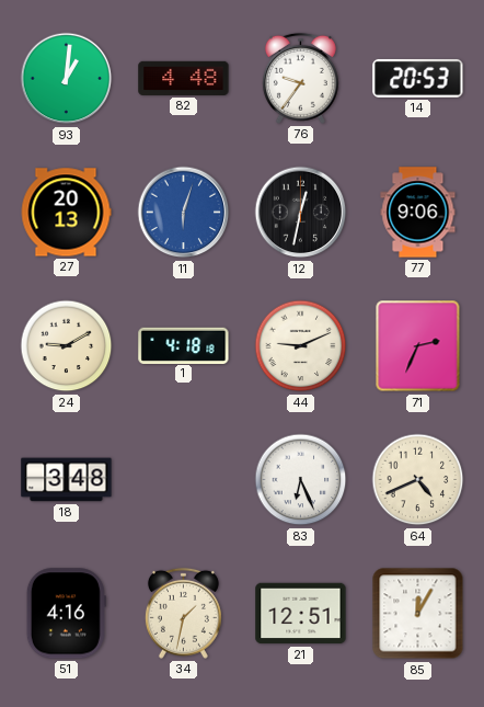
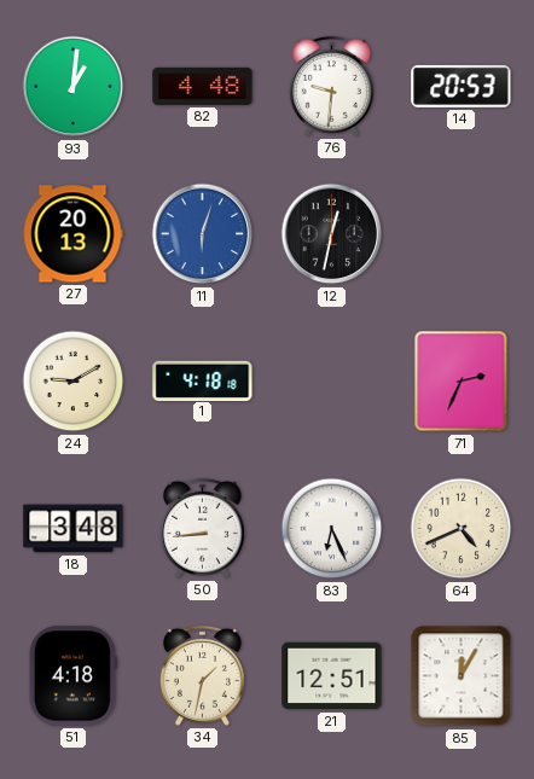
76: 9:36 -> 9:31
77: 9:06 -> none
44: 9:11 -> none
50: none -> 8:44
51: 4:16 -> 4:18
